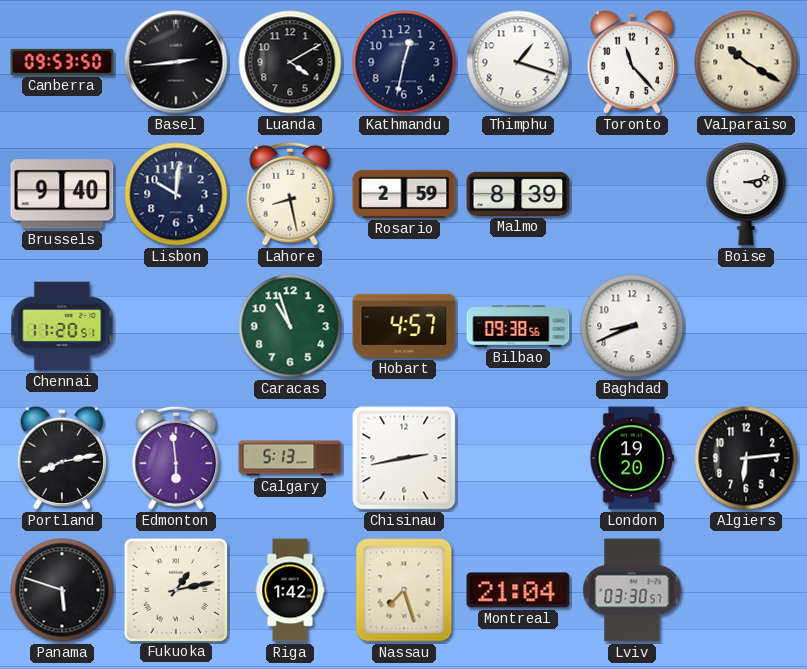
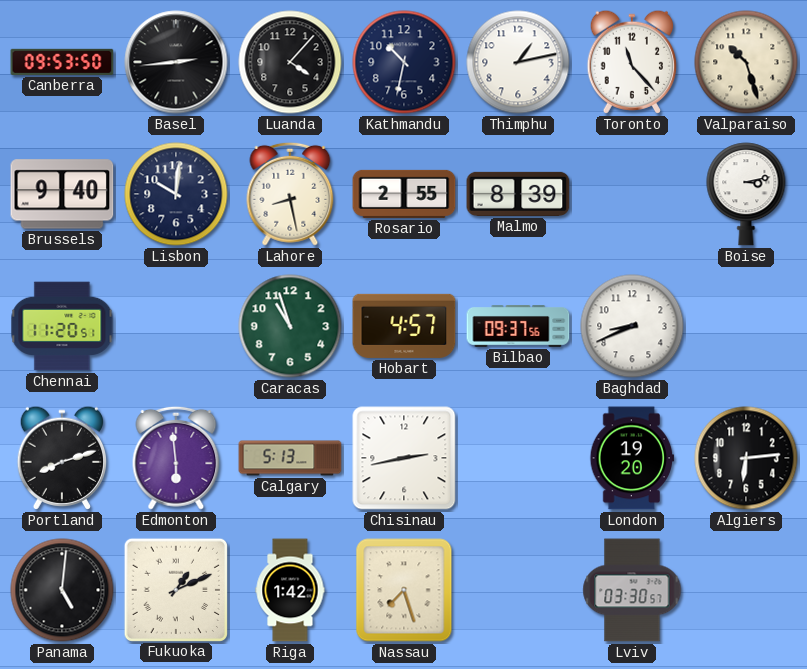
Luanda: 4:10 -> 4:07
Kathmandu: 12:32 -> 10:32
Thimphu: 1:18 -> 1:13
Valparaiso: 10:20 -> 10:27
Rosario: 2:59 -> 2:55
Bilbao: 09:38 -> 09:37
Portland: 8:13 -> 8:12
Panama: 5:48 -> 5:01
Fukuoka: 1:13 -> 1:11
Montreal: 21:04 -> none
